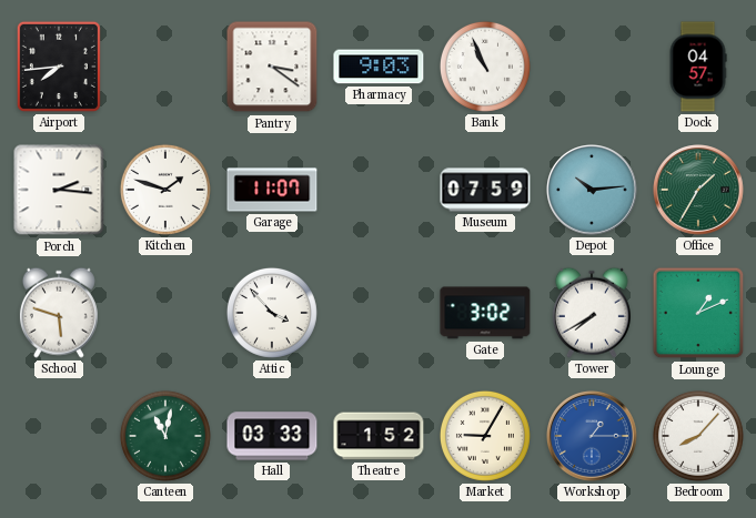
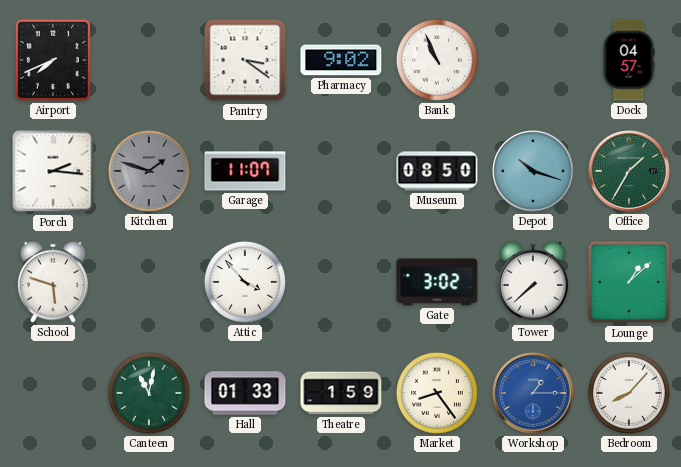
Airport: 7:44 -> 7:41
Pharmacy: 9:03 -> 9:02
Kitchen dial: white -> grey
Museum: 07:59 -> 08:50
Depot: 10:14 -> 10:18
Tower: 7:40 -> 7:38
Lounge: 1:11 -> 1:08
Hall: 03:33 -> 01:33
Theatre: 1:52 -> 1:59
Market: 9:05 -> 8:24
